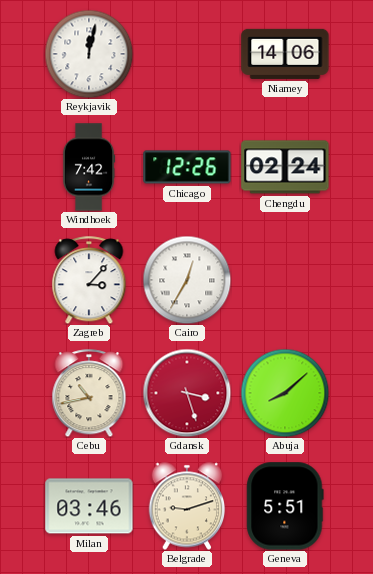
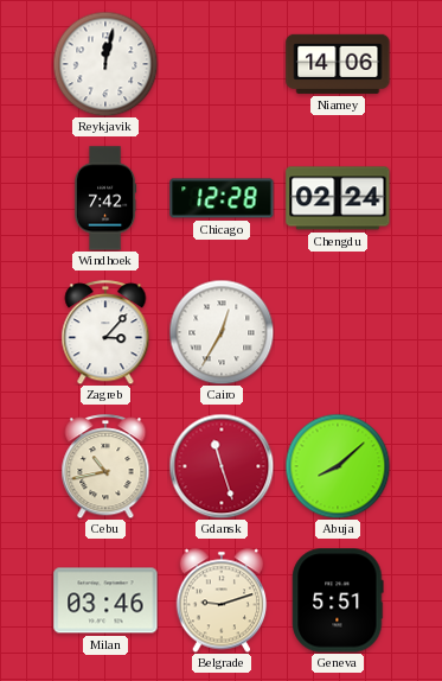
Chicago: 12:26 -> 12:28
Gdansk: 3:27 -> 11:27
